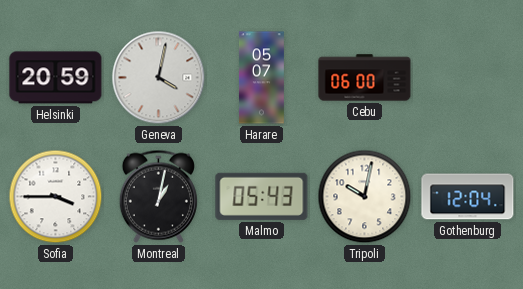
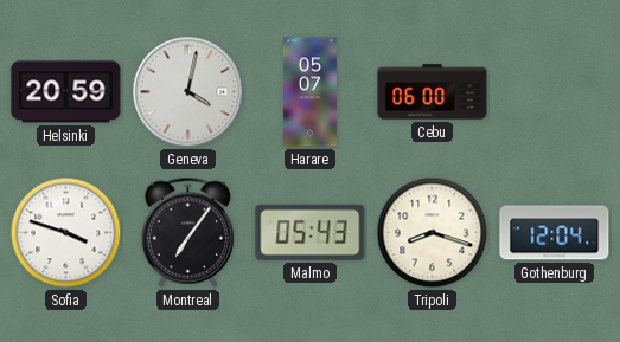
Sofia: 3:45 -> 3:48
Montreal: 1:02 -> 7:06
Tripoli: 10:02 -> 8:18
